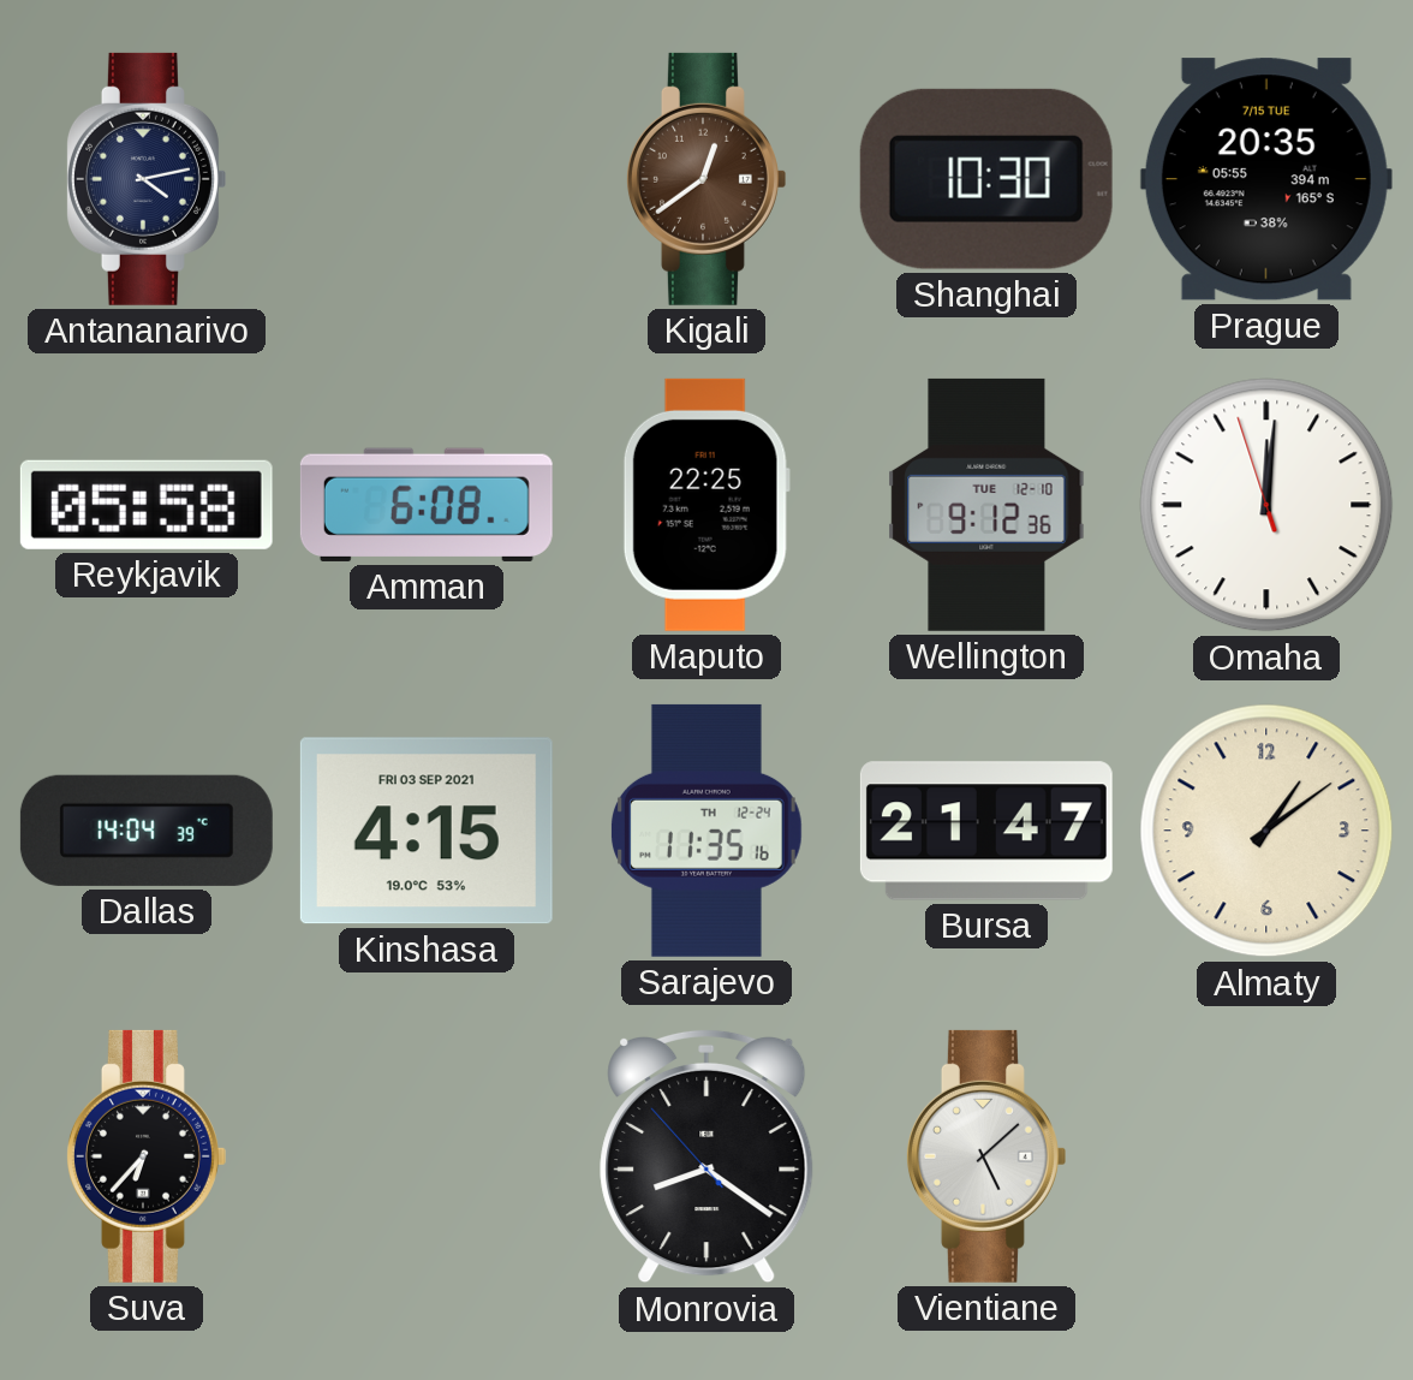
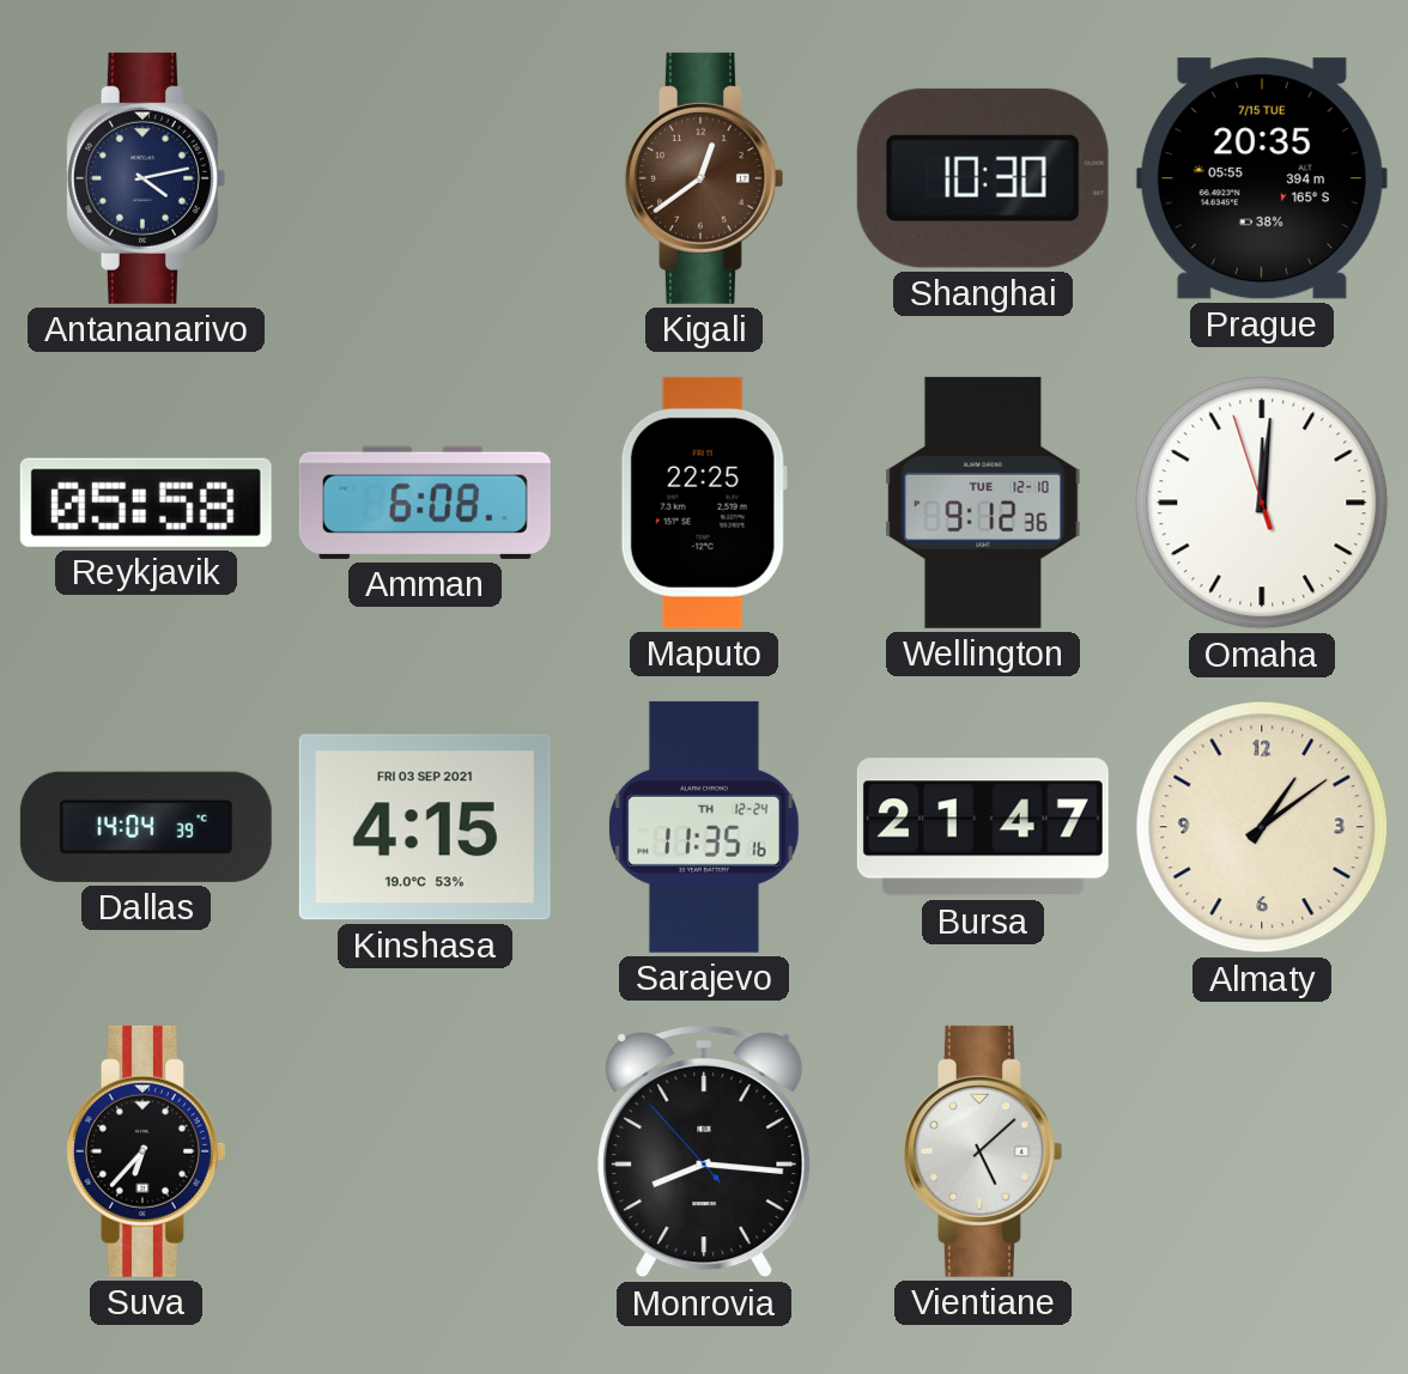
Monrovia: 8:20 -> 8:15
